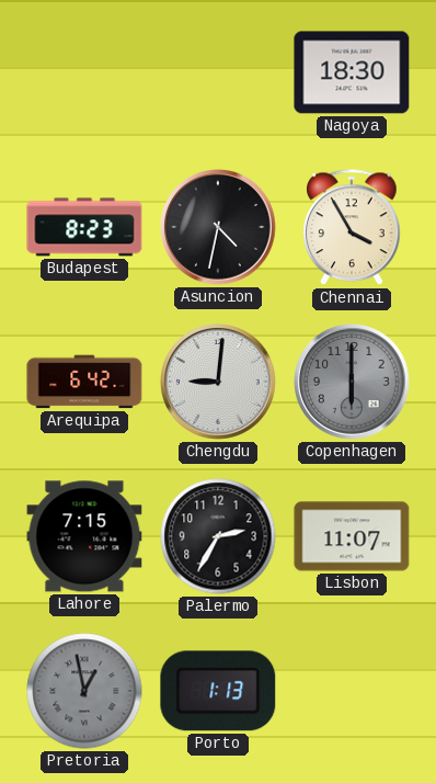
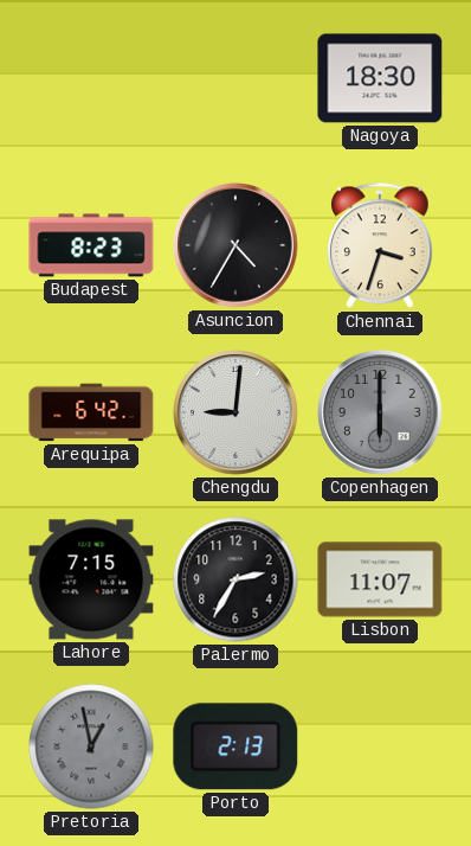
Asuncion: 4:32 -> 4:35
Chennai: 3:55 -> 3:33
Porto: 1:13 -> 2:13
